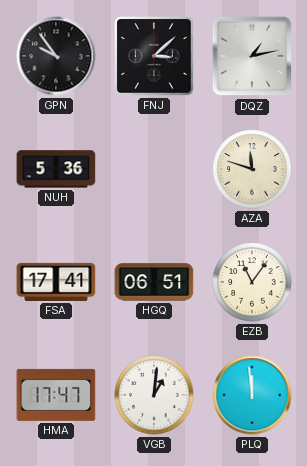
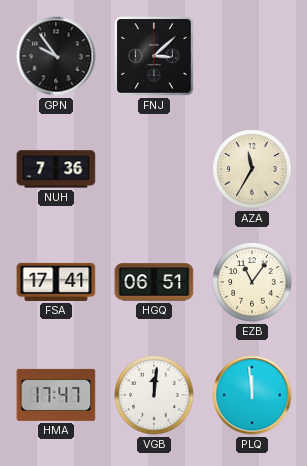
DQZ: 1:13 -> none
NUH: 5:36 -> 7:36
AZA: 11:48 -> 11:35
VGB: 1:01 -> 12:01
